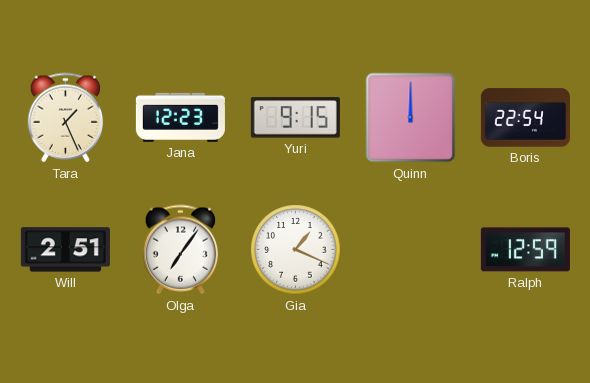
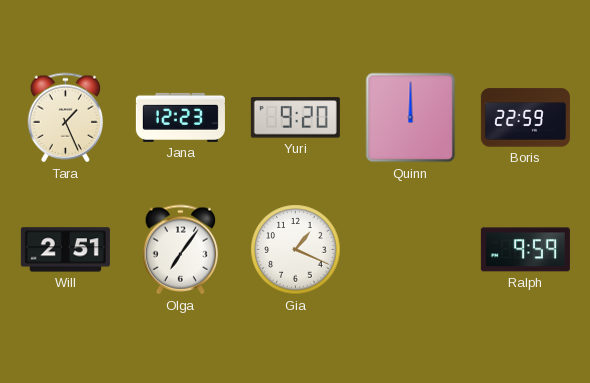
Yuri: 9:15 -> 9:20
Boris: 22:54 -> 22:59
Ralph: 12:59 -> 9:59
